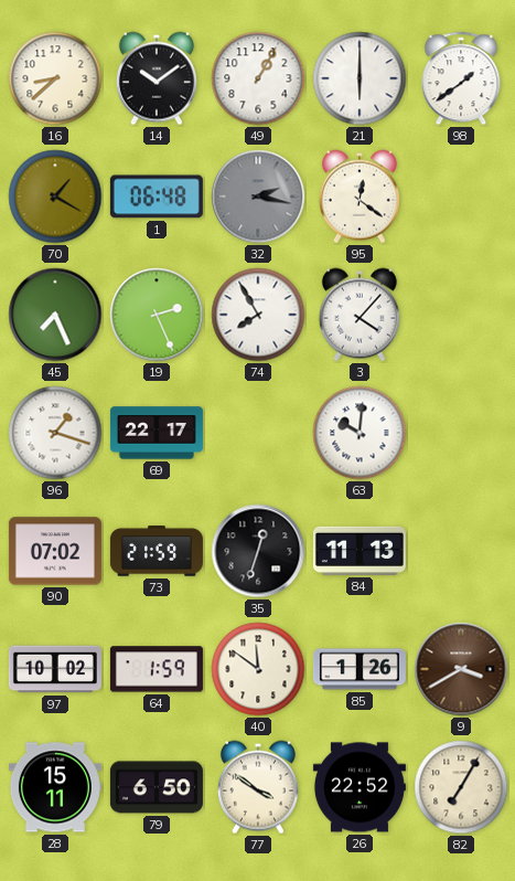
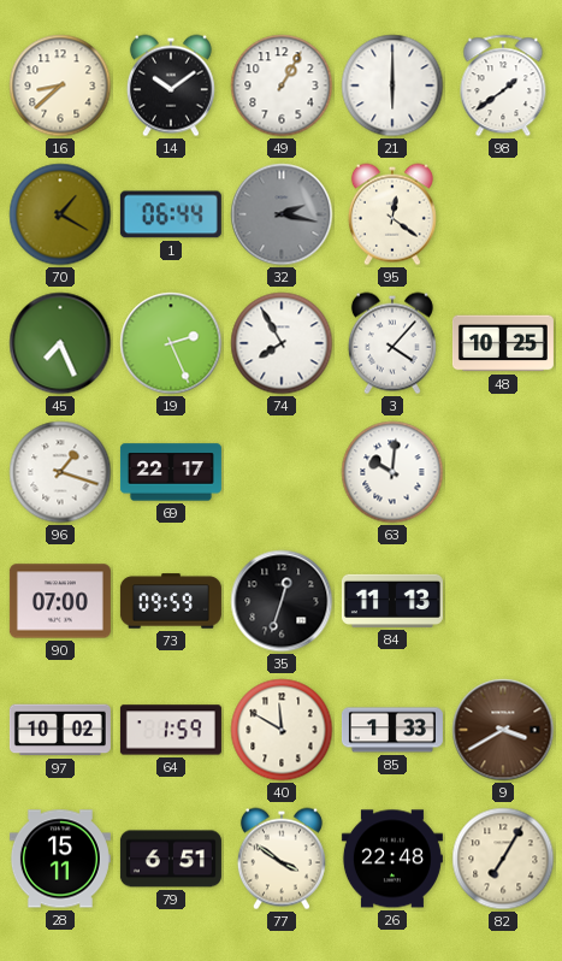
1: 06:48 -> 06:44
48: none -> 10:25
90: 07:02 -> 07:00
73: 21:59 -> 09:59
40: 11:51 -> 11:50
85: 1:26 -> 1:33
79: 6:50 -> 6:51
26: 22:52 -> 22:48
